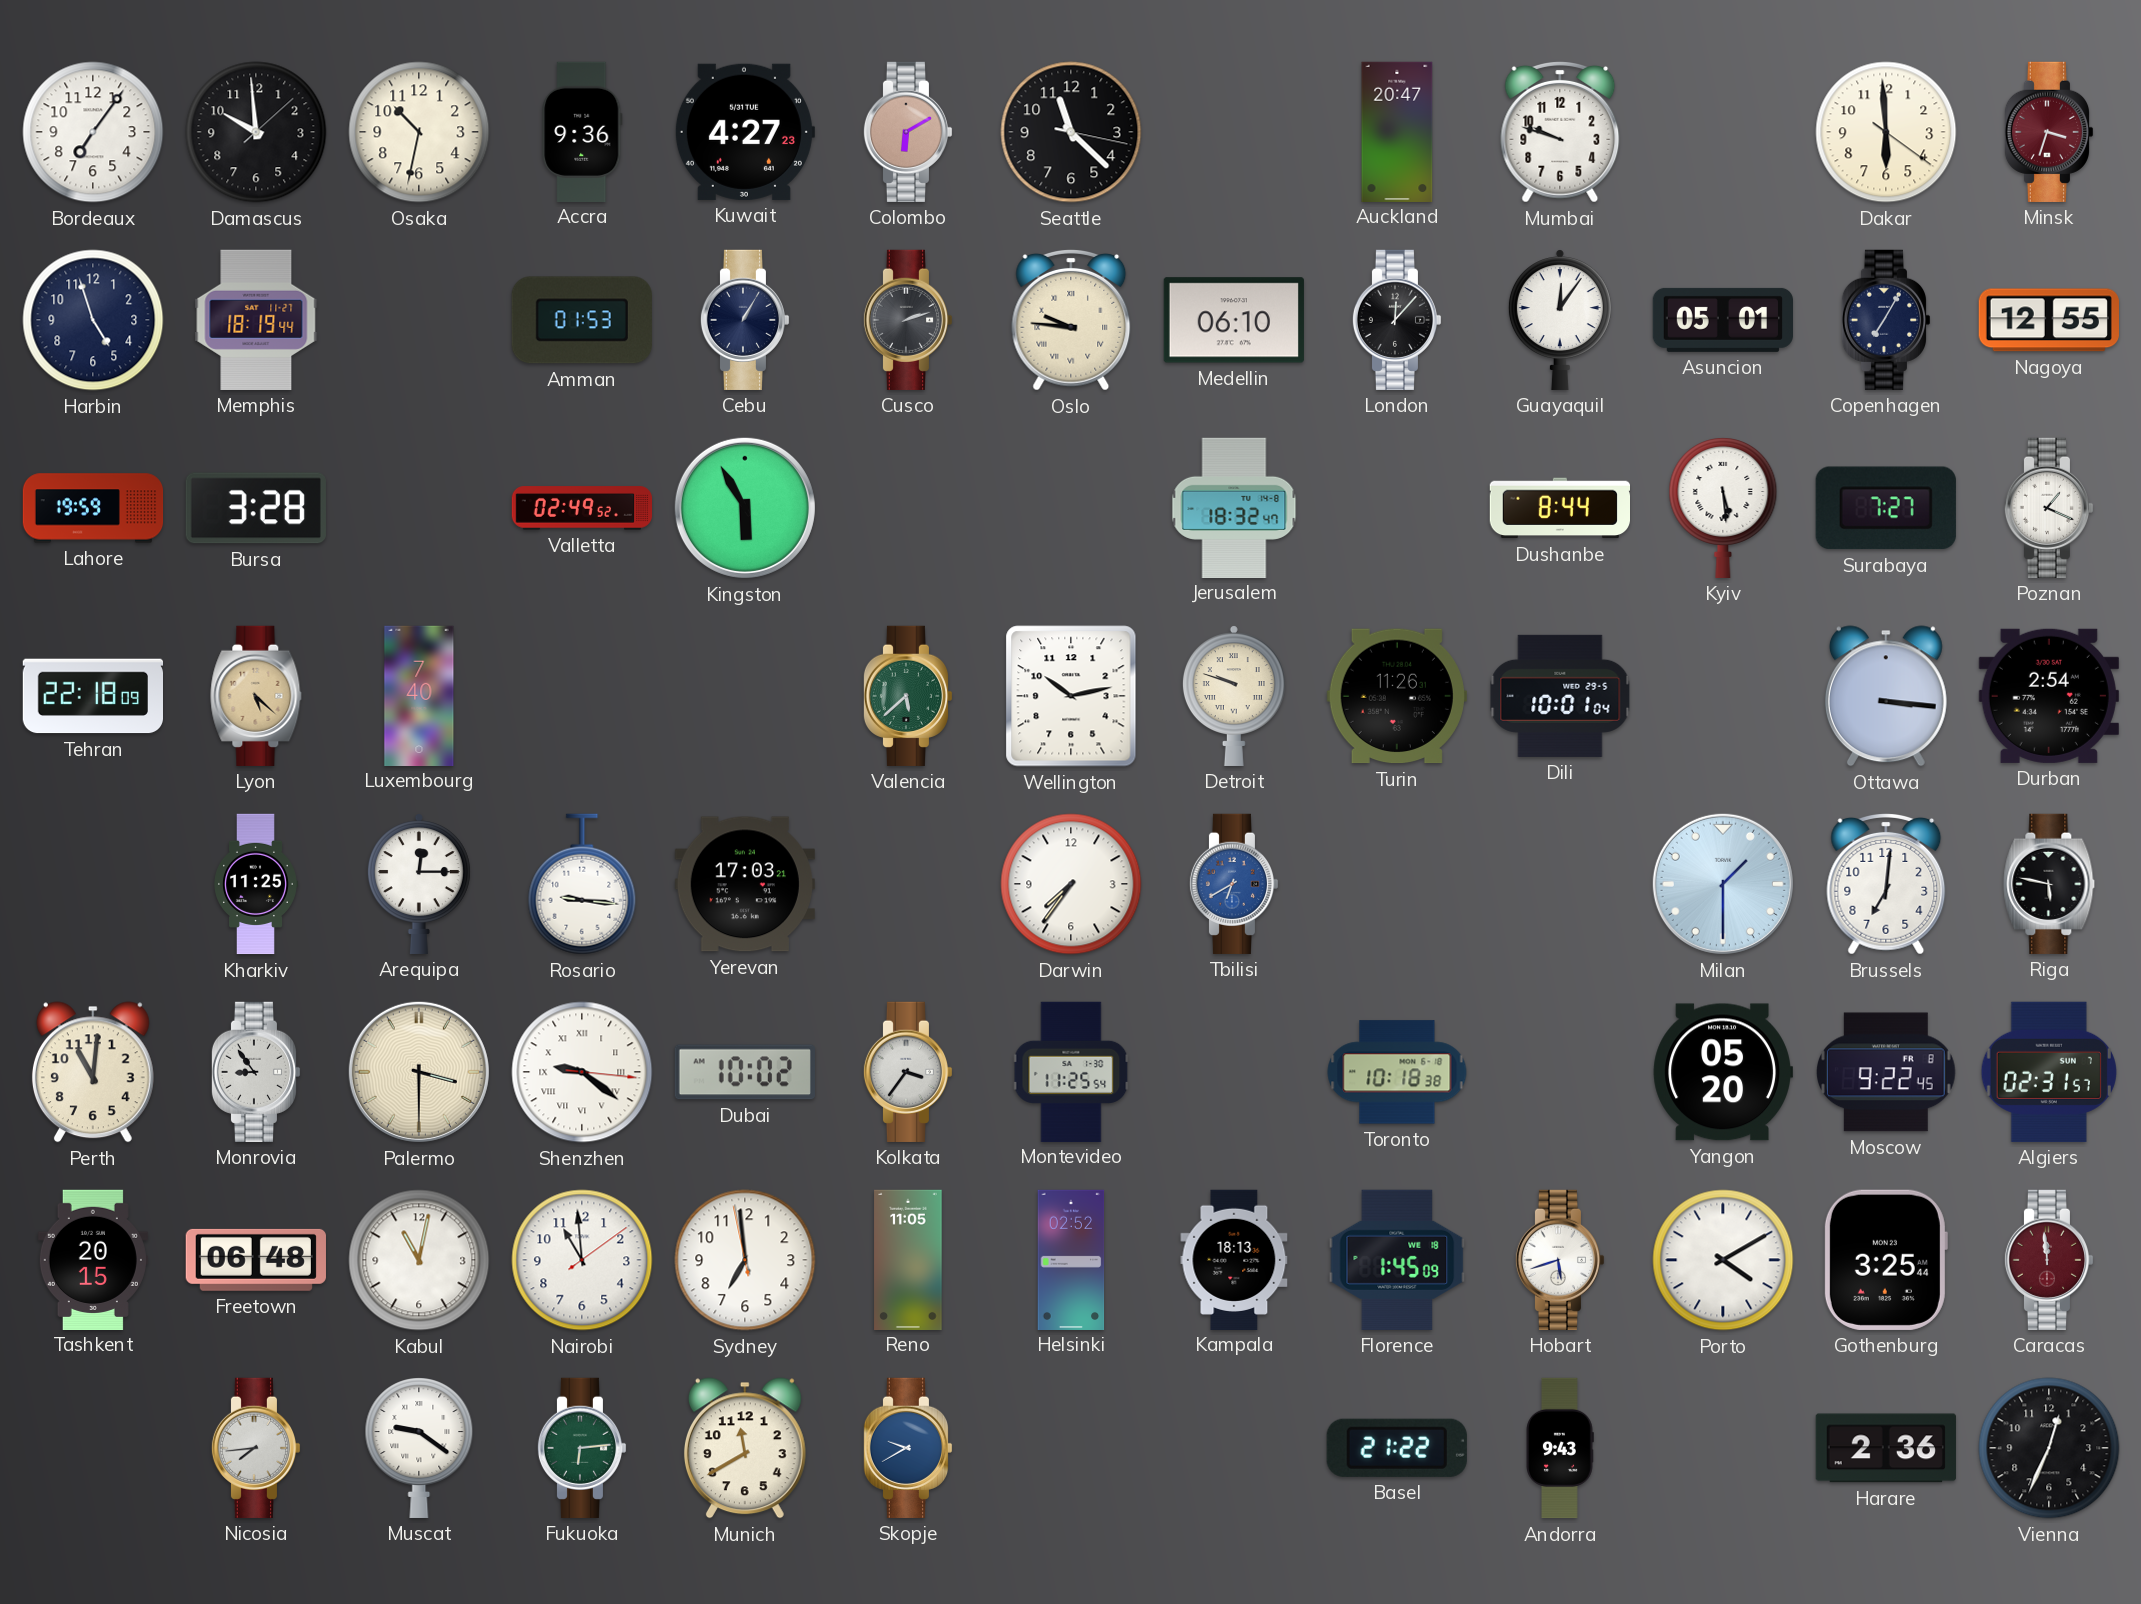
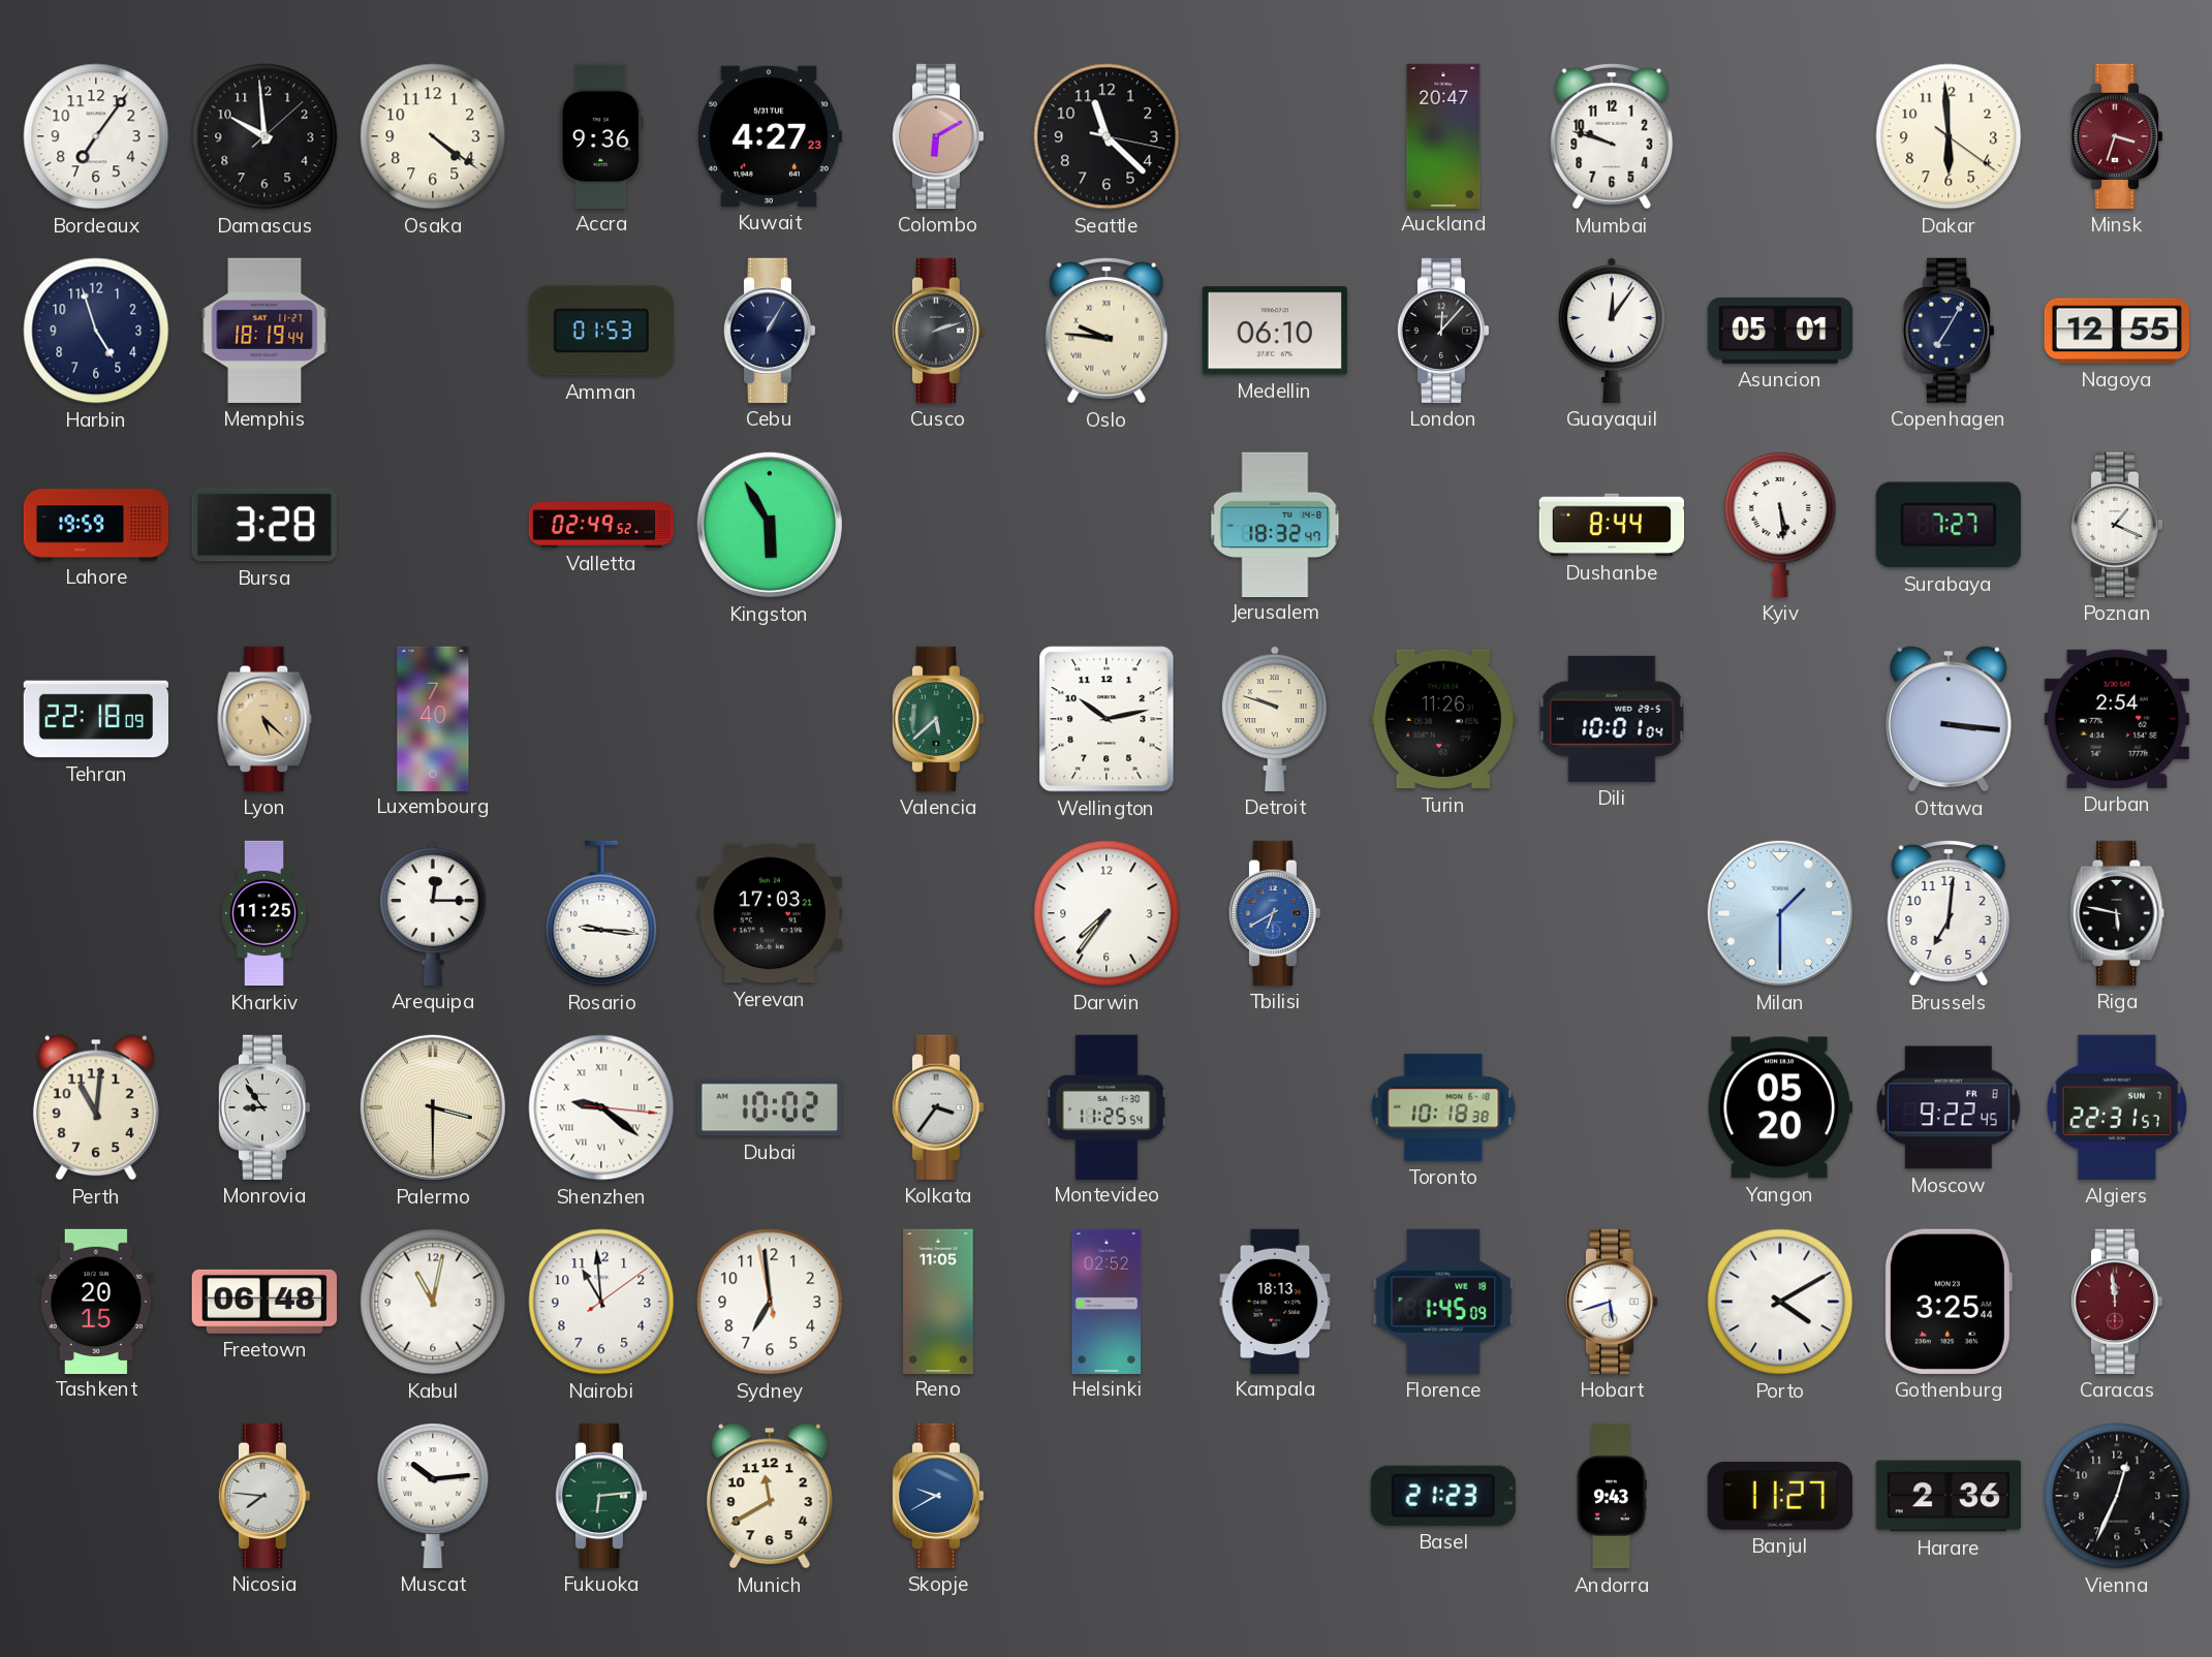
Osaka: 10:32 -> 4:21
Algiers: 02:31 -> 22:31
Nicosia: 7:44 -> 7:46
Muscat: 9:21 -> 10:14
Basel: 21:22 -> 21:23
Banjul: none -> 11:27
